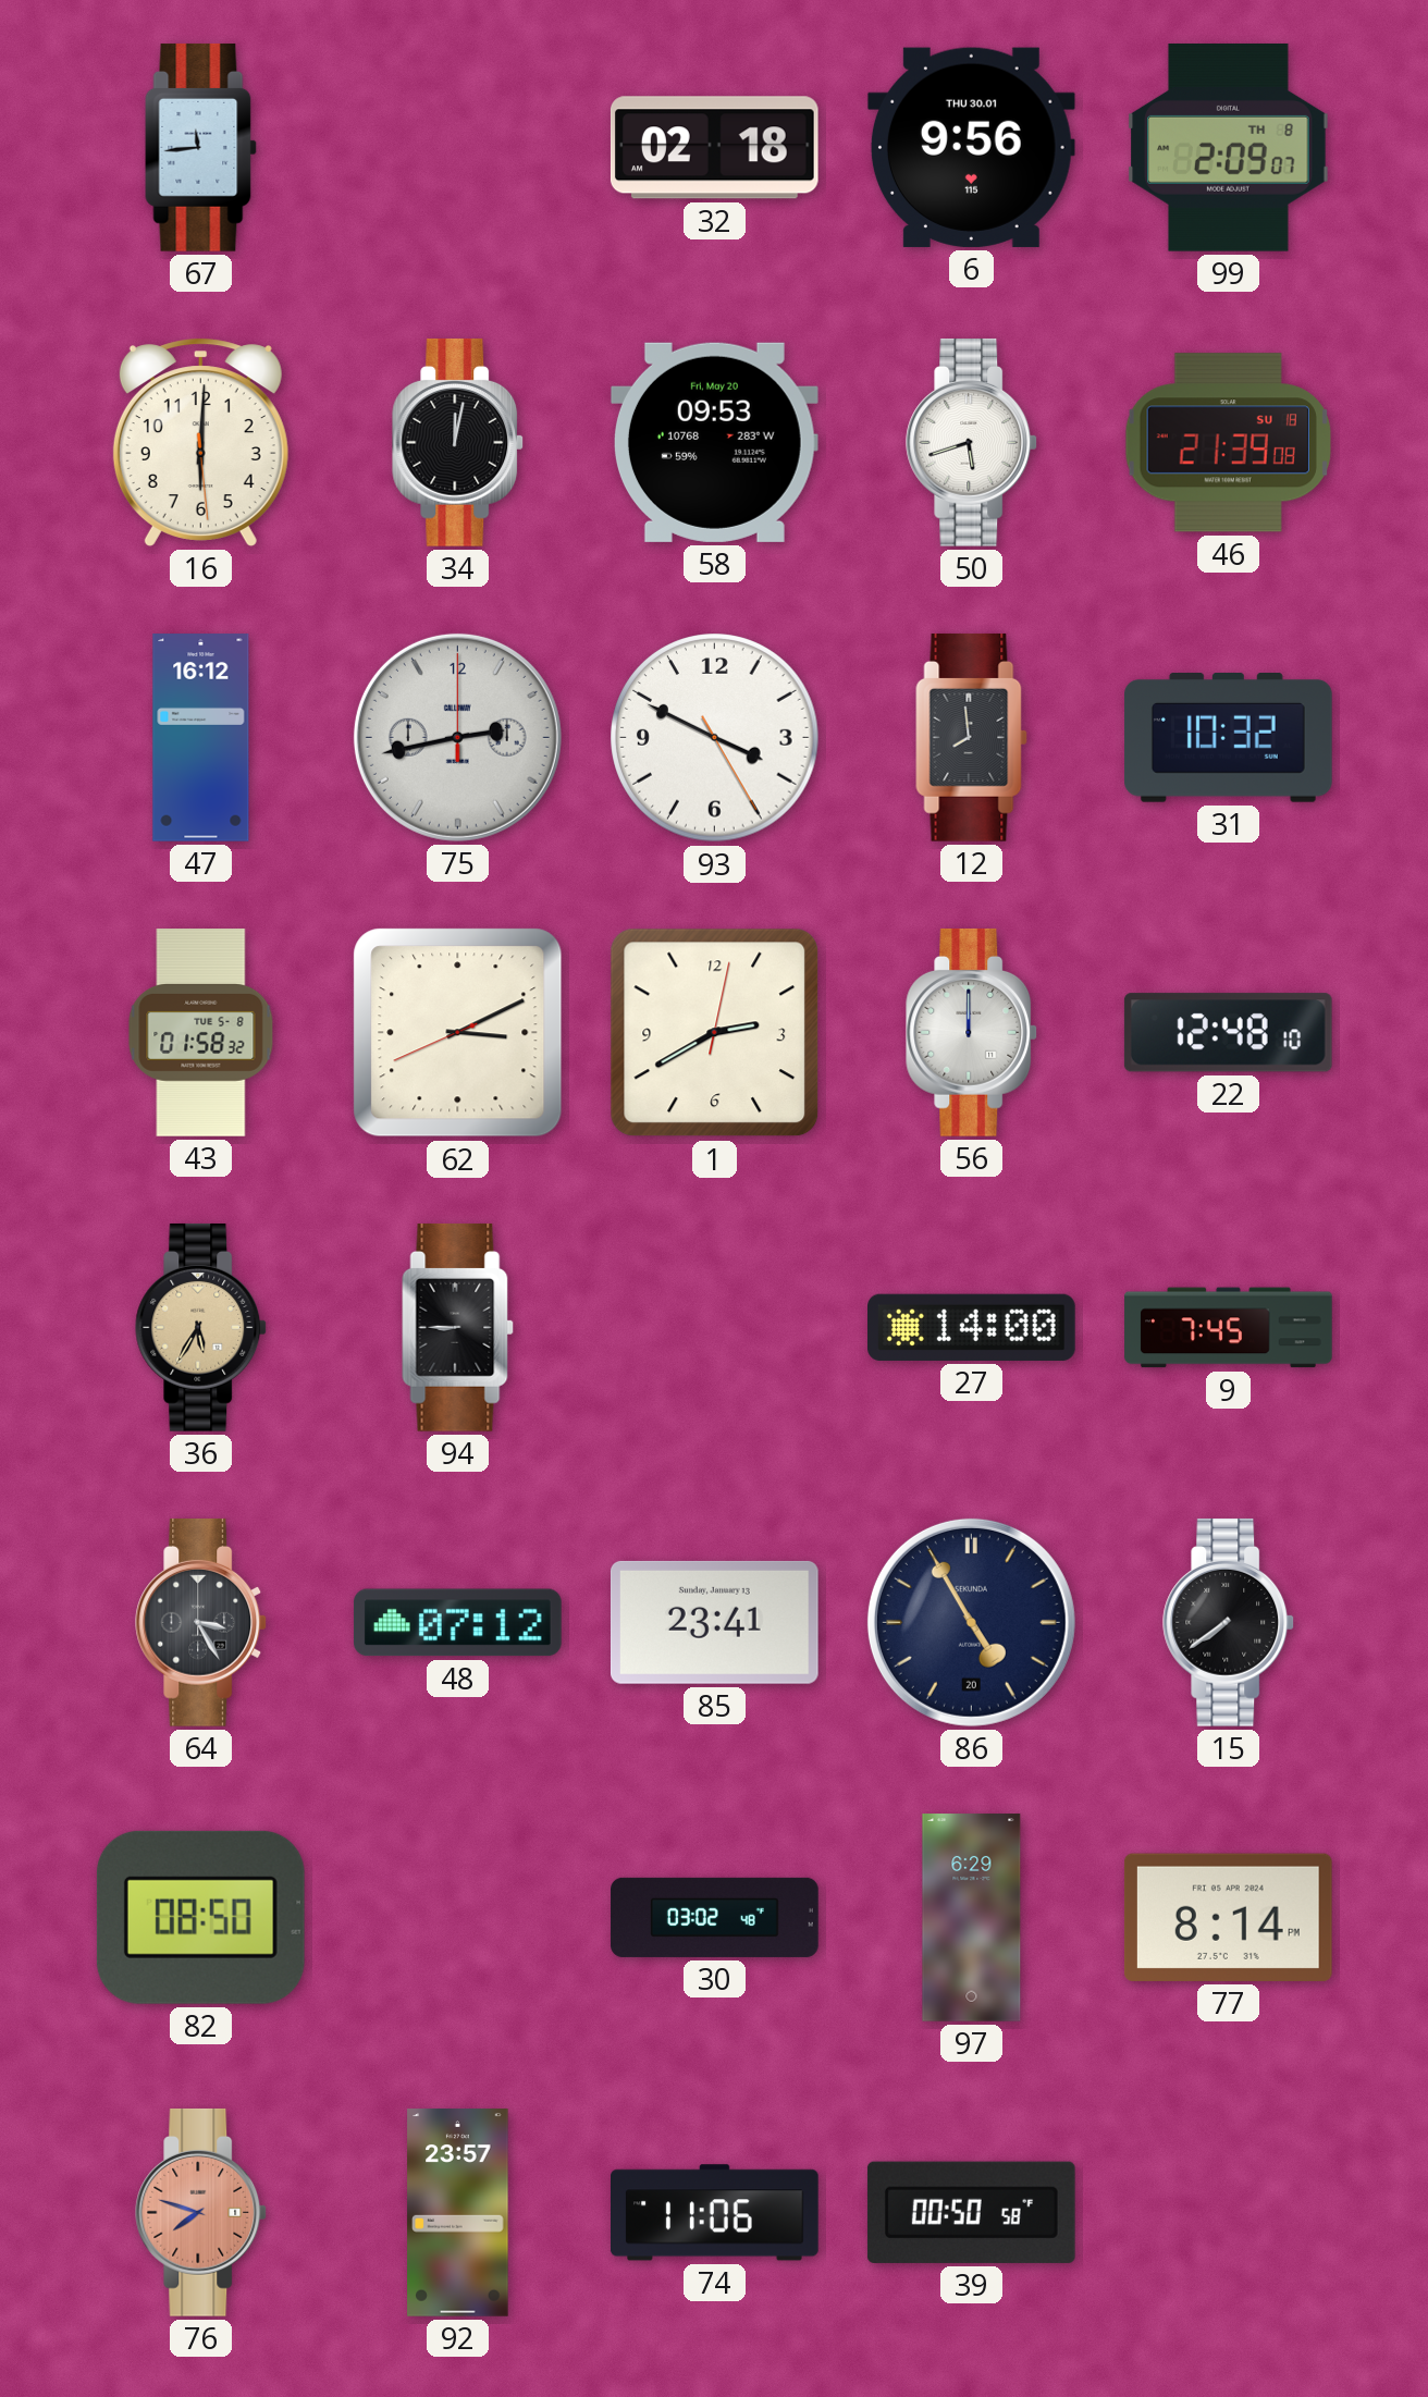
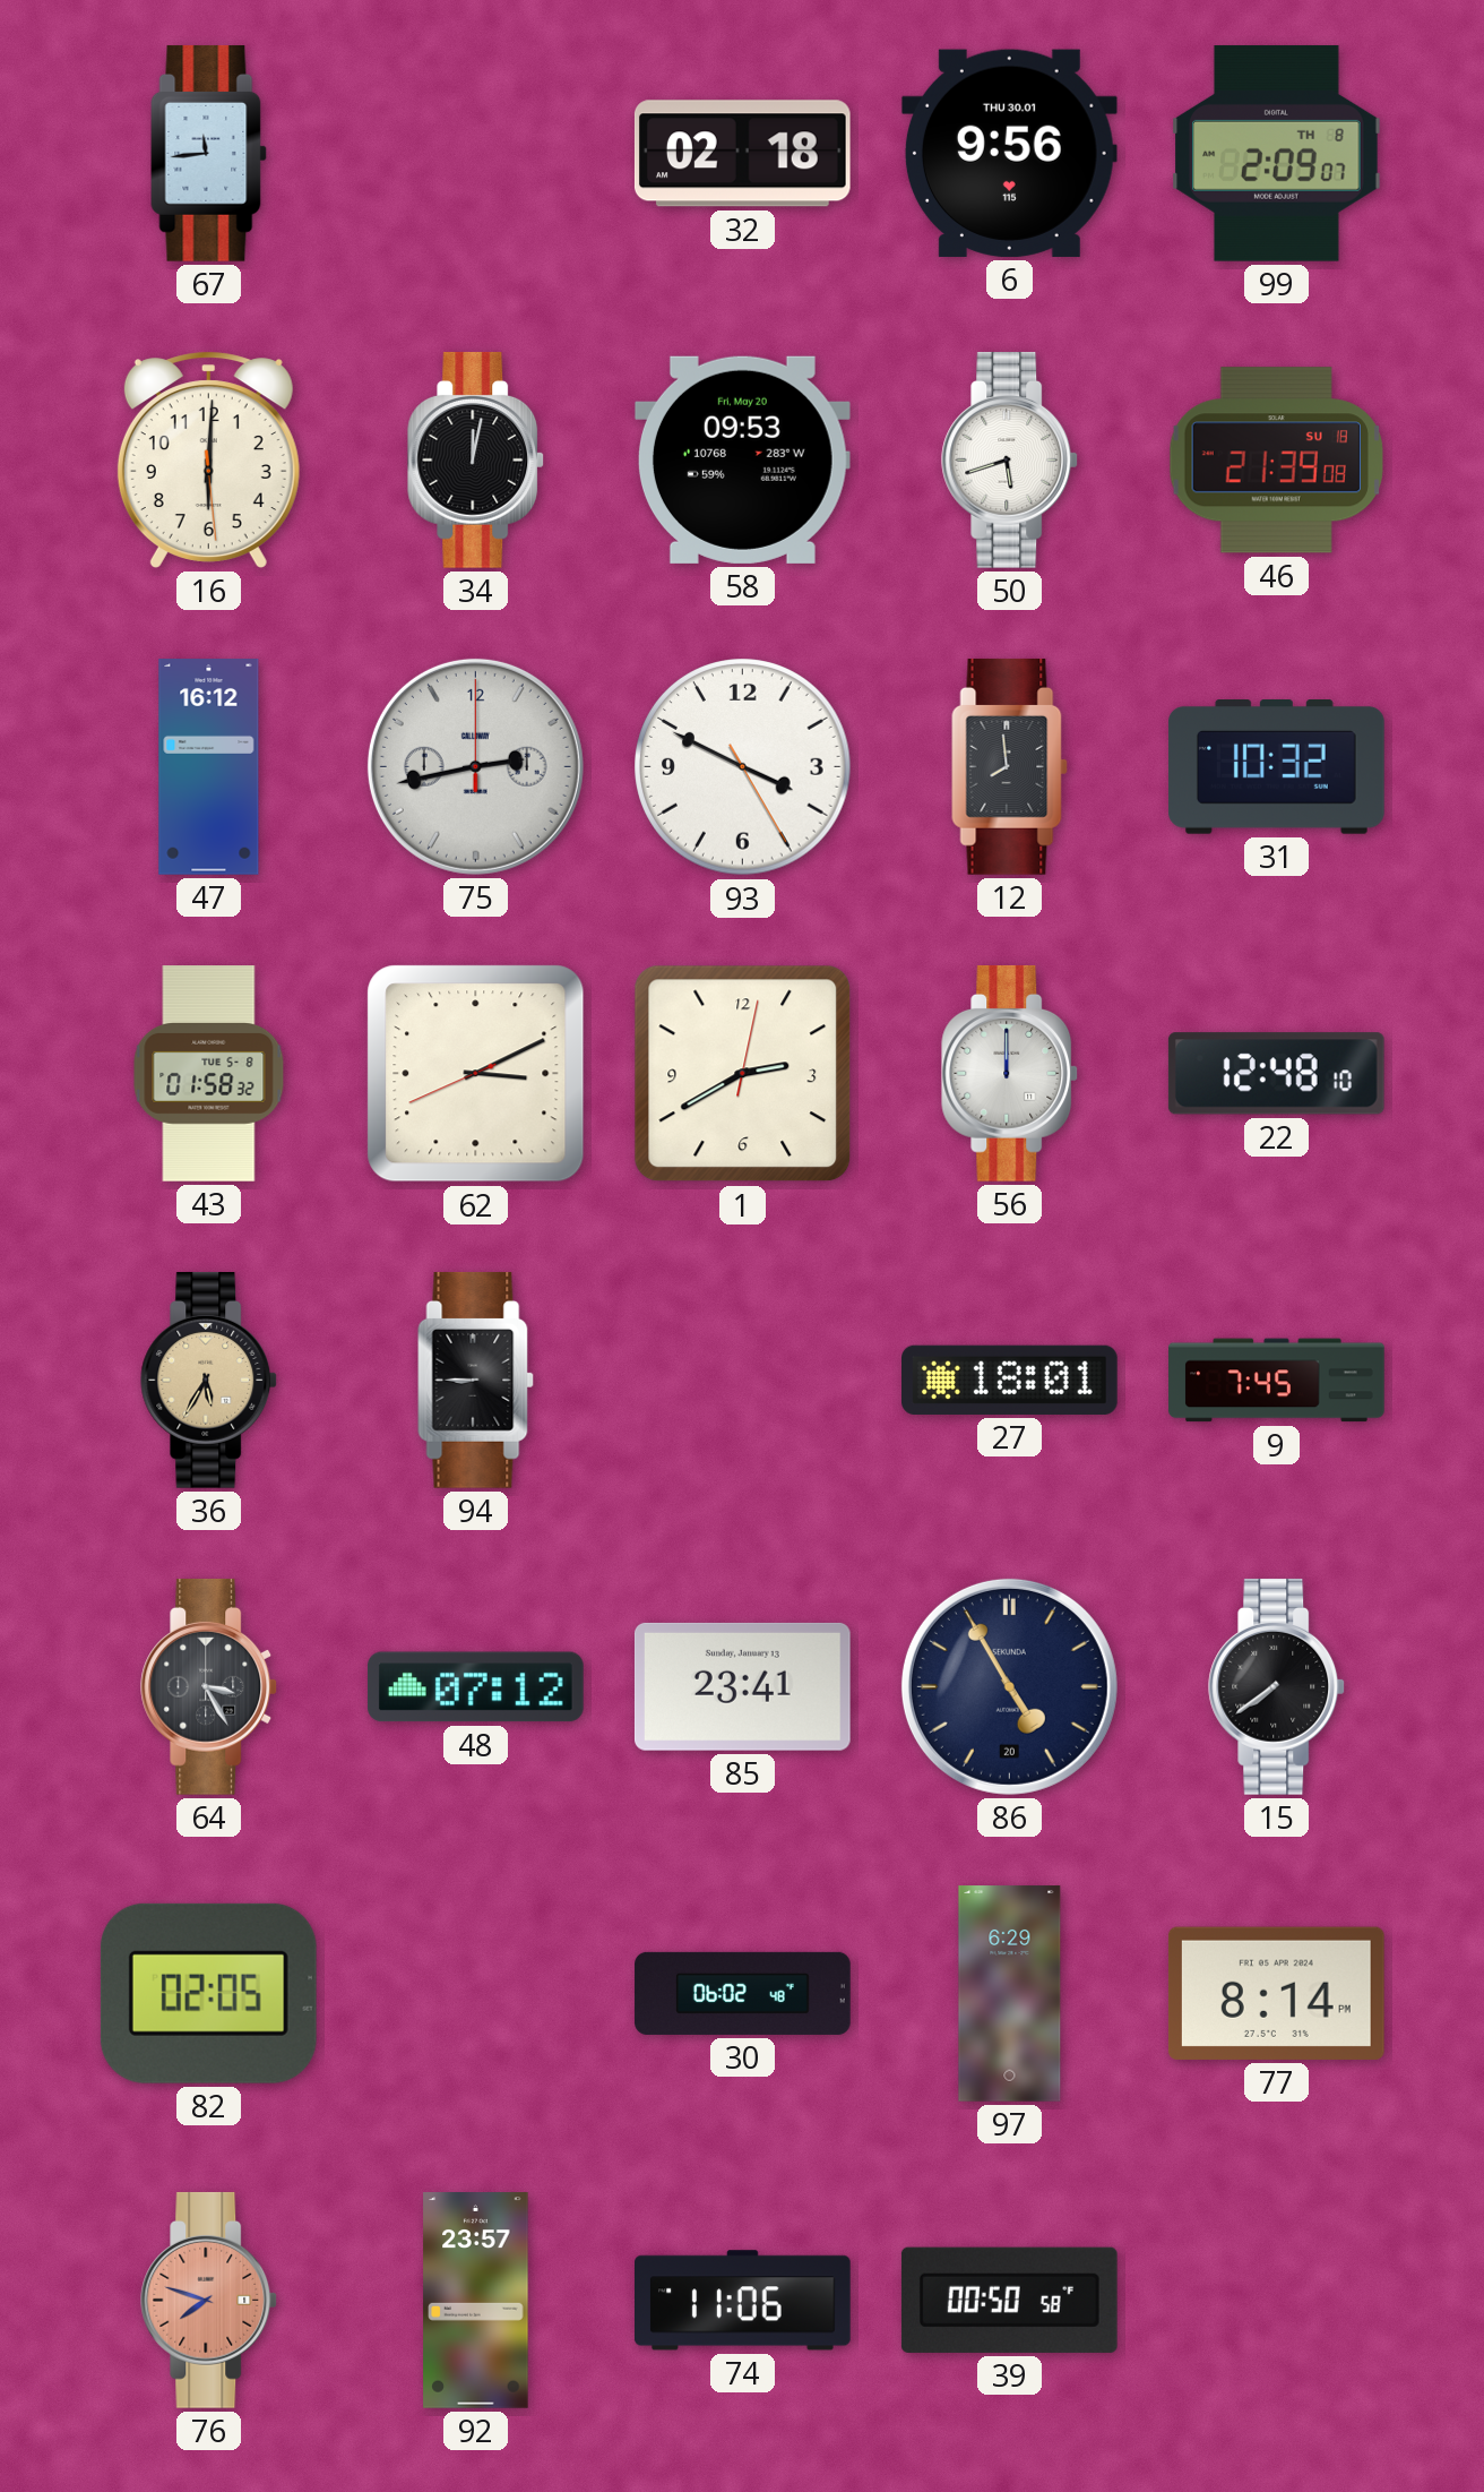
27: 14:00 -> 18:01
82: 08:50 -> 02:05
30: 03:02 -> 06:02
